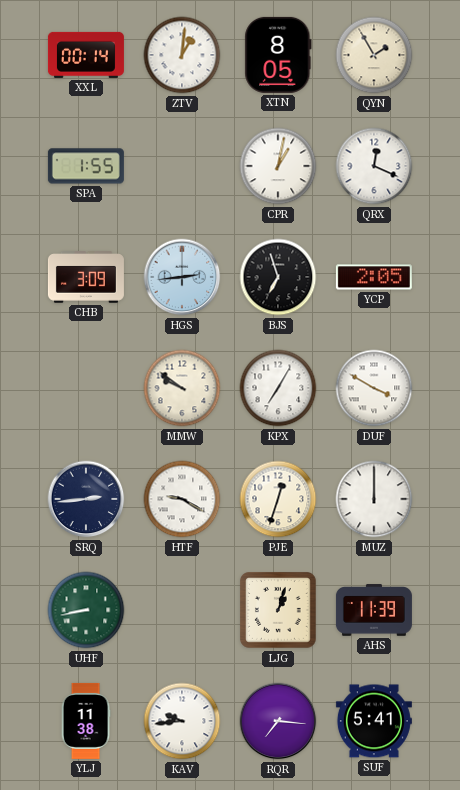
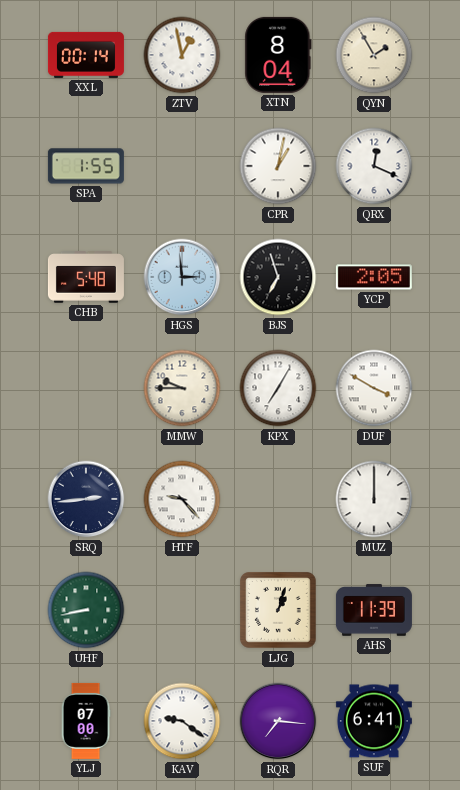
ZTV: 1:01 -> 12:58
XTN: 8:05 -> 8:04
CHB: 3:09 -> 5:48
HGS: 2:44 -> 2:59
MMW: 9:51 -> 9:45
HTF: 9:20 -> 9:23
PJE: 12:33 -> none
YLJ: 11:38 -> 07:00
KAV: 9:44 -> 9:21
SUF: 5:41 -> 6:41
